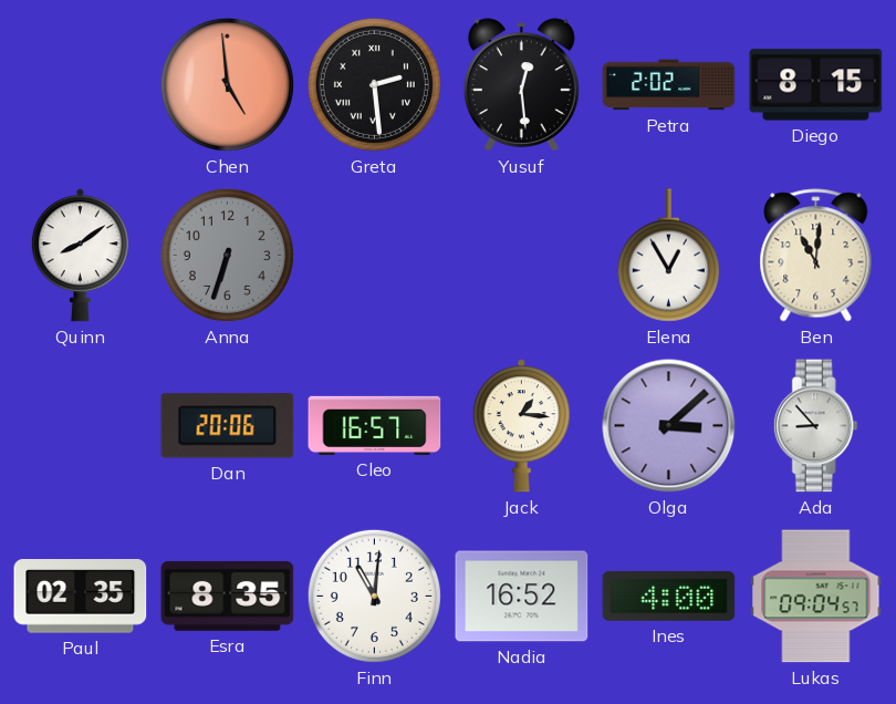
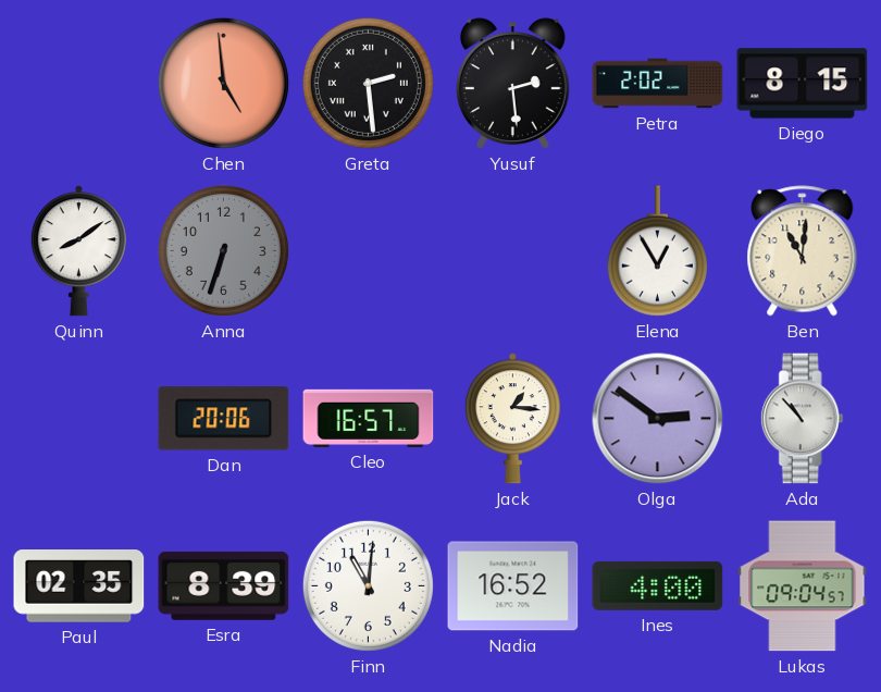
Yusuf: 12:29 -> 2:29
Olga: 3:08 -> 2:51
Ada: 8:53 -> 10:53
Esra: 8:35 -> 8:39
